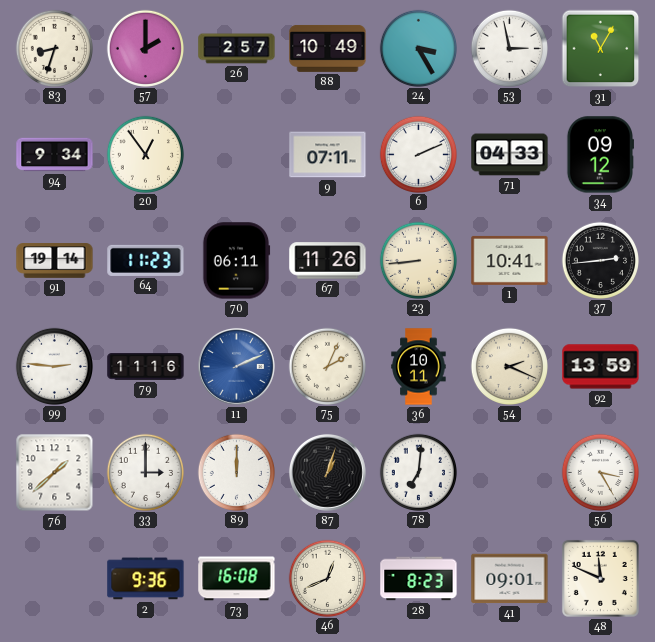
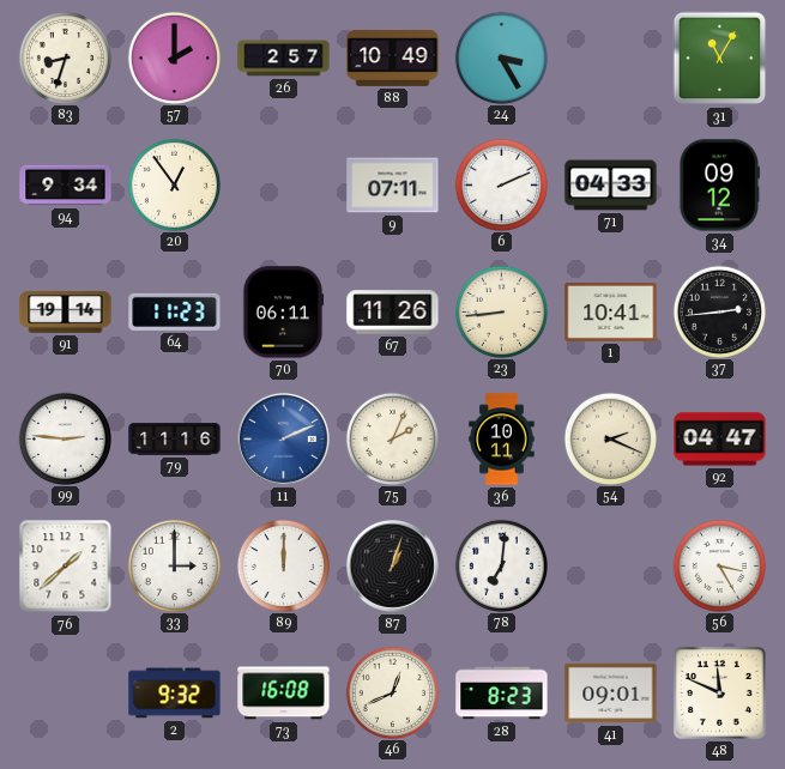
53: 2:58 -> none
92: 13:59 -> 04:47
2: 9:36 -> 9:32
